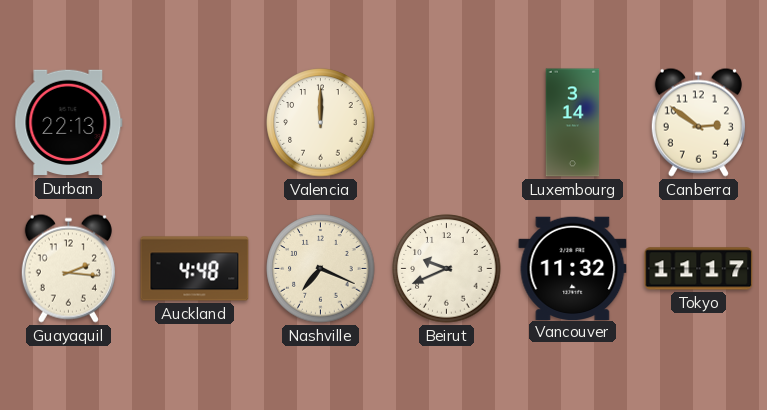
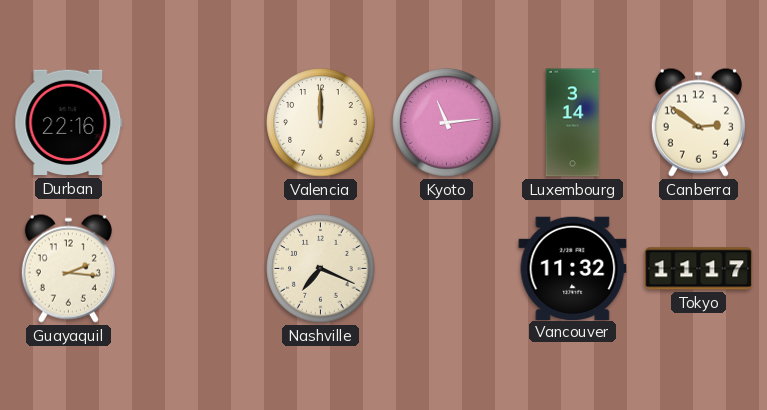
Durban: 22:13 -> 22:16
Kyoto: none -> 11:14
Auckland: 4:48 -> none
Beirut: 9:41 -> none
